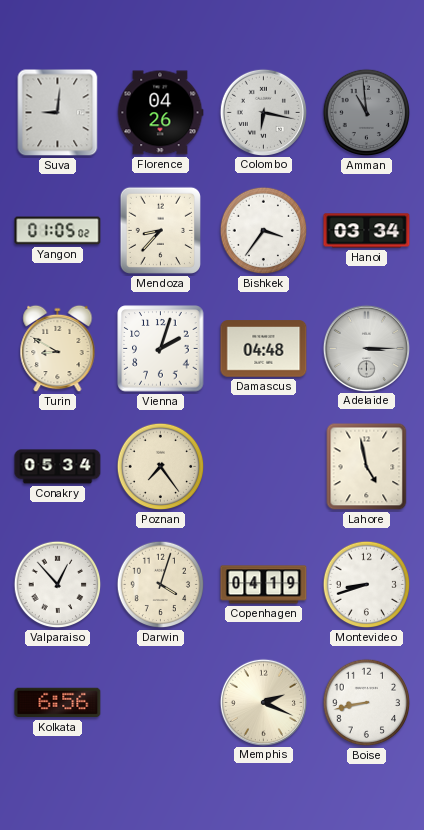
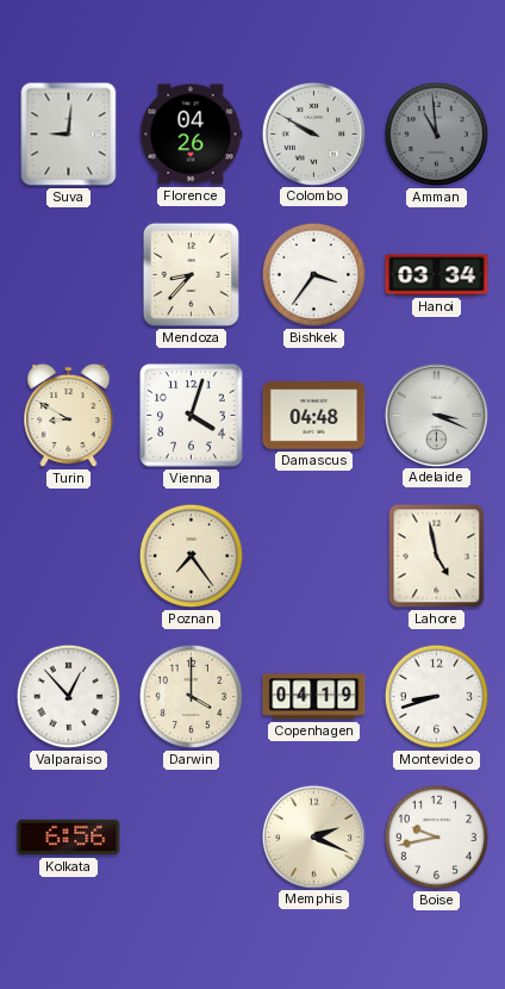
Colombo: 6:17 -> 9:50
Yangon: 01:05 -> none
Vienna: 2:03 -> 4:03
Adelaide: 3:15 -> 3:19
Conakry: 05:34 -> none
Darwin: 4:03 -> 4:00
Boise: 8:43 -> 9:43
